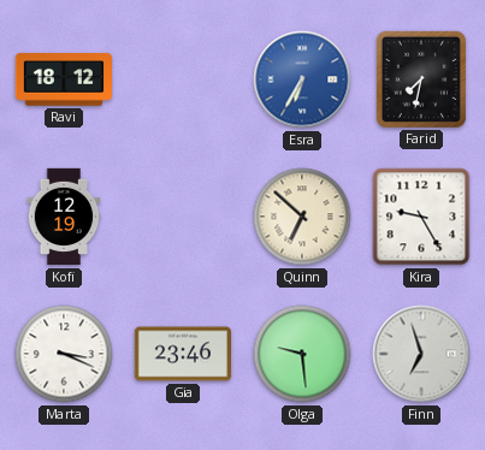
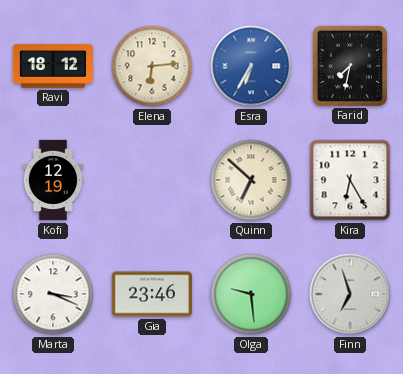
Elena: none -> 6:14
Kira: 9:25 -> 6:25
